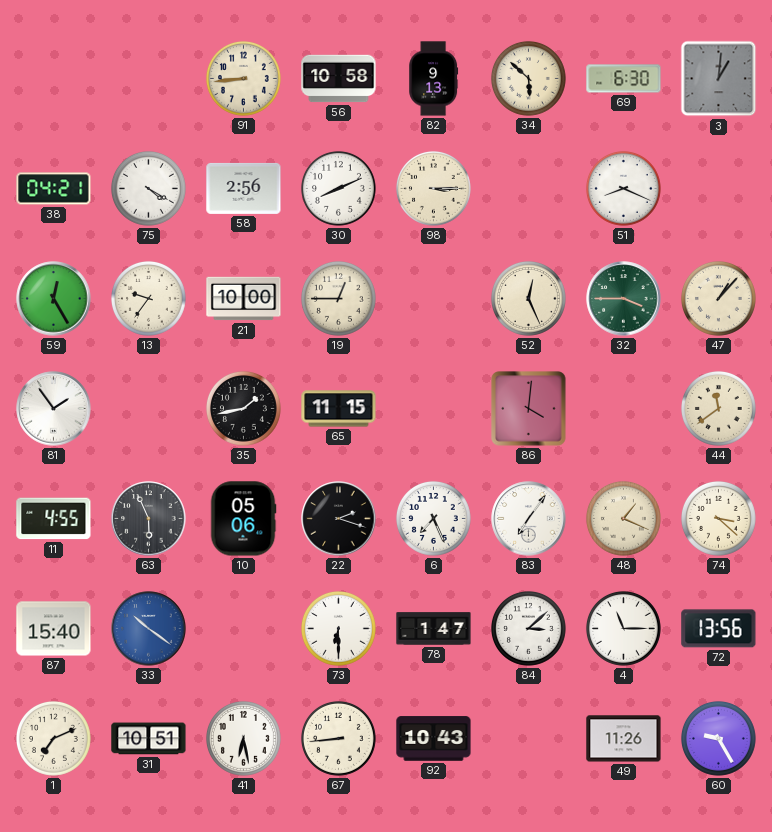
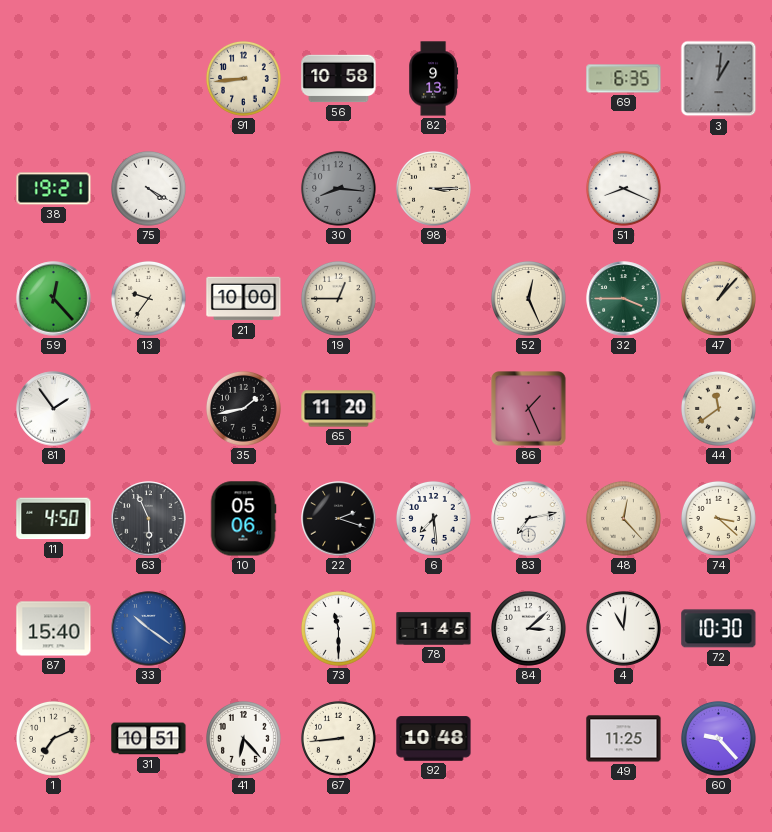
34: 5:52 -> none
69: 6:30 -> 6:35
38: 04:21 -> 19:21
58: 2:56 -> none
30: 8:11 -> 8:16
30 dial: white -> grey
59: 12:25 -> 12:23
65: 11:15 -> 11:20
86: 4:01 -> 1:26
11: 4:55 -> 4:50
6: 7:26 -> 7:29
83: 7:06 -> 7:13
48: 1:19 -> 12:23
73: 6:30 -> 11:30
78: 1:47 -> 1:45
4: 11:15 -> 11:01
72: 13:56 -> 10:30
41: 6:28 -> 6:23
92: 10:43 -> 10:48
49: 11:26 -> 11:25
60: 9:25 -> 9:23
